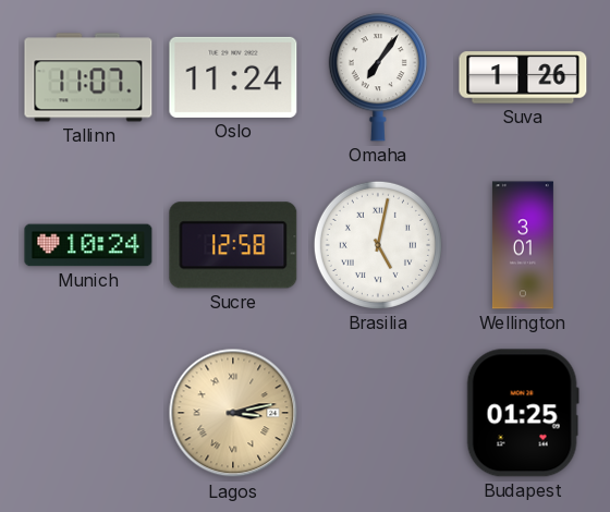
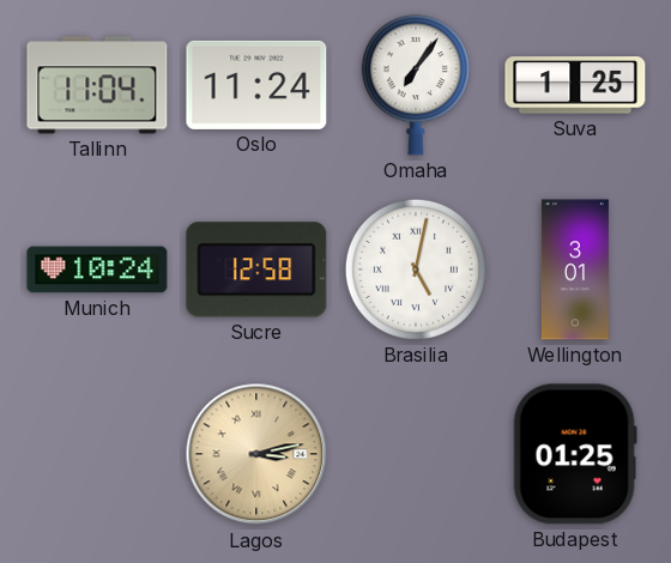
Tallinn: 11:07 -> 11:04
Suva: 1:26 -> 1:25
